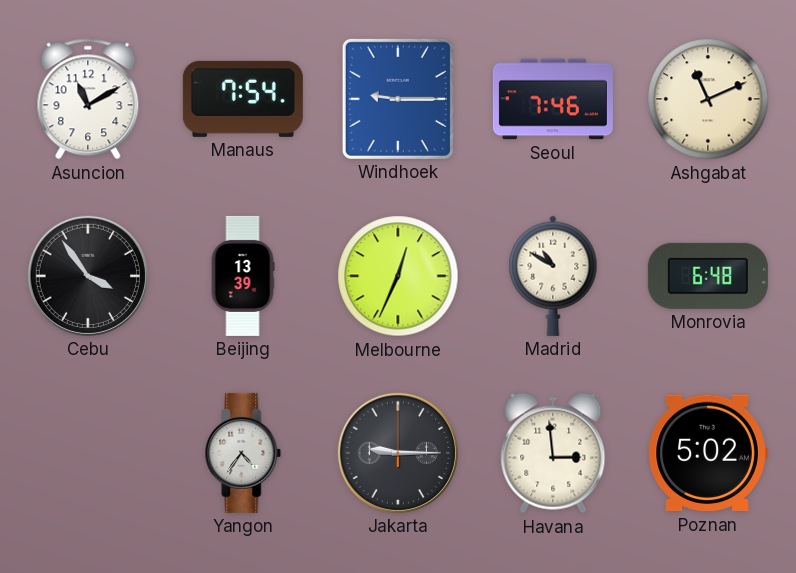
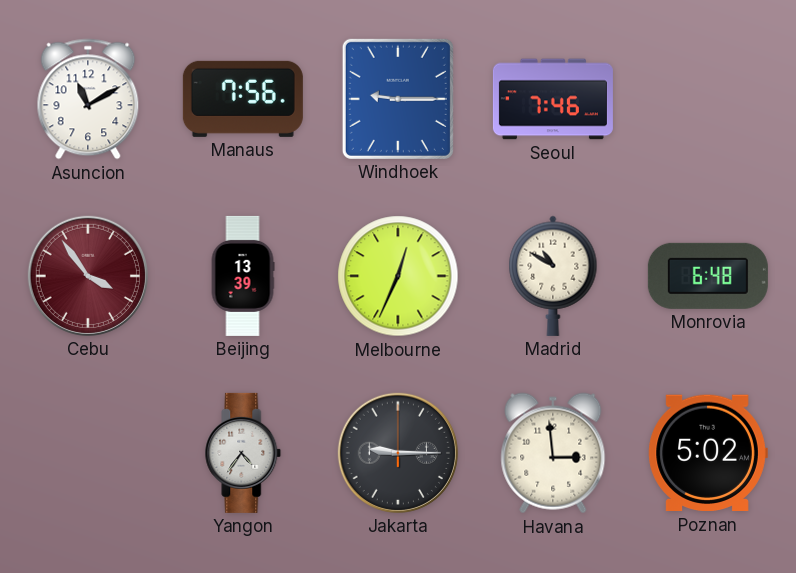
Manaus: 7:54 -> 7:56
Ashgabat: 11:11 -> none
Cebu dial: black -> burgundy
